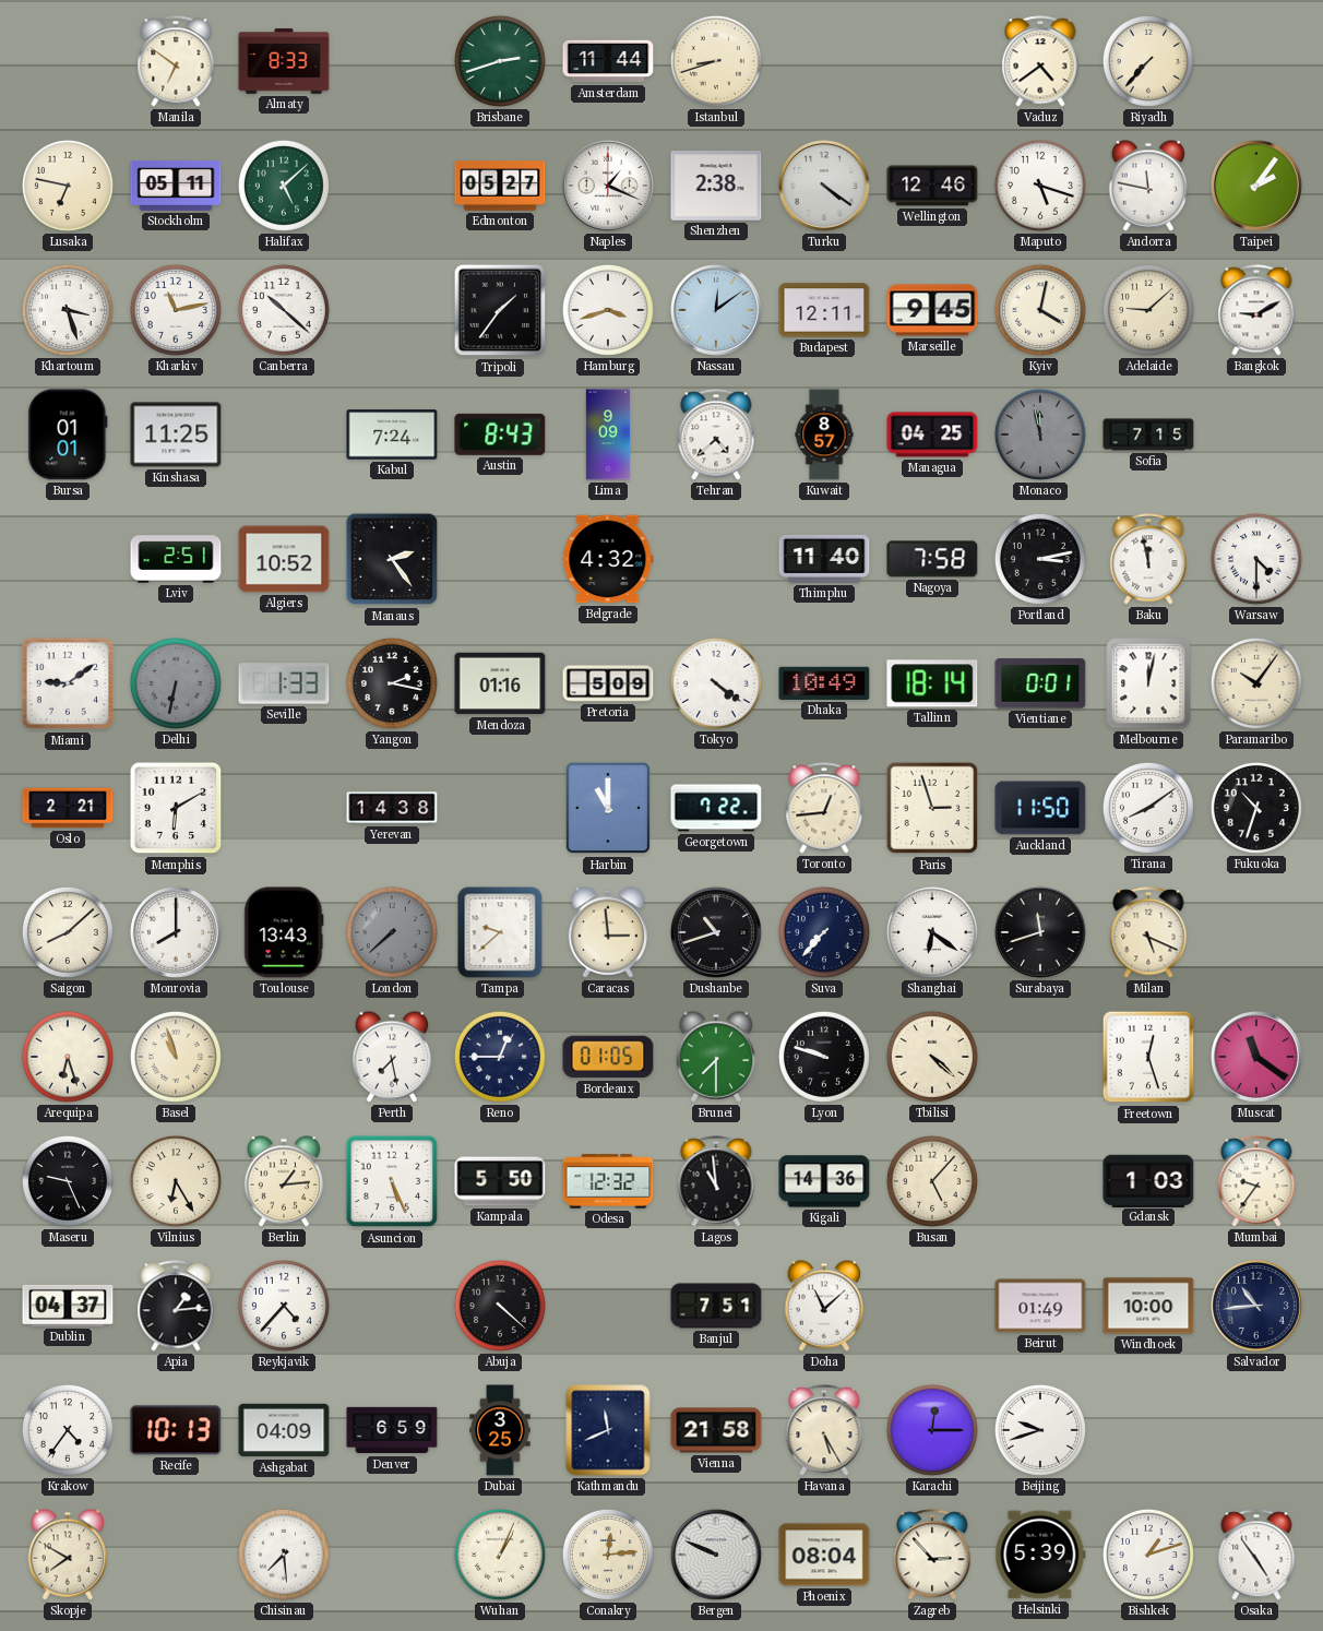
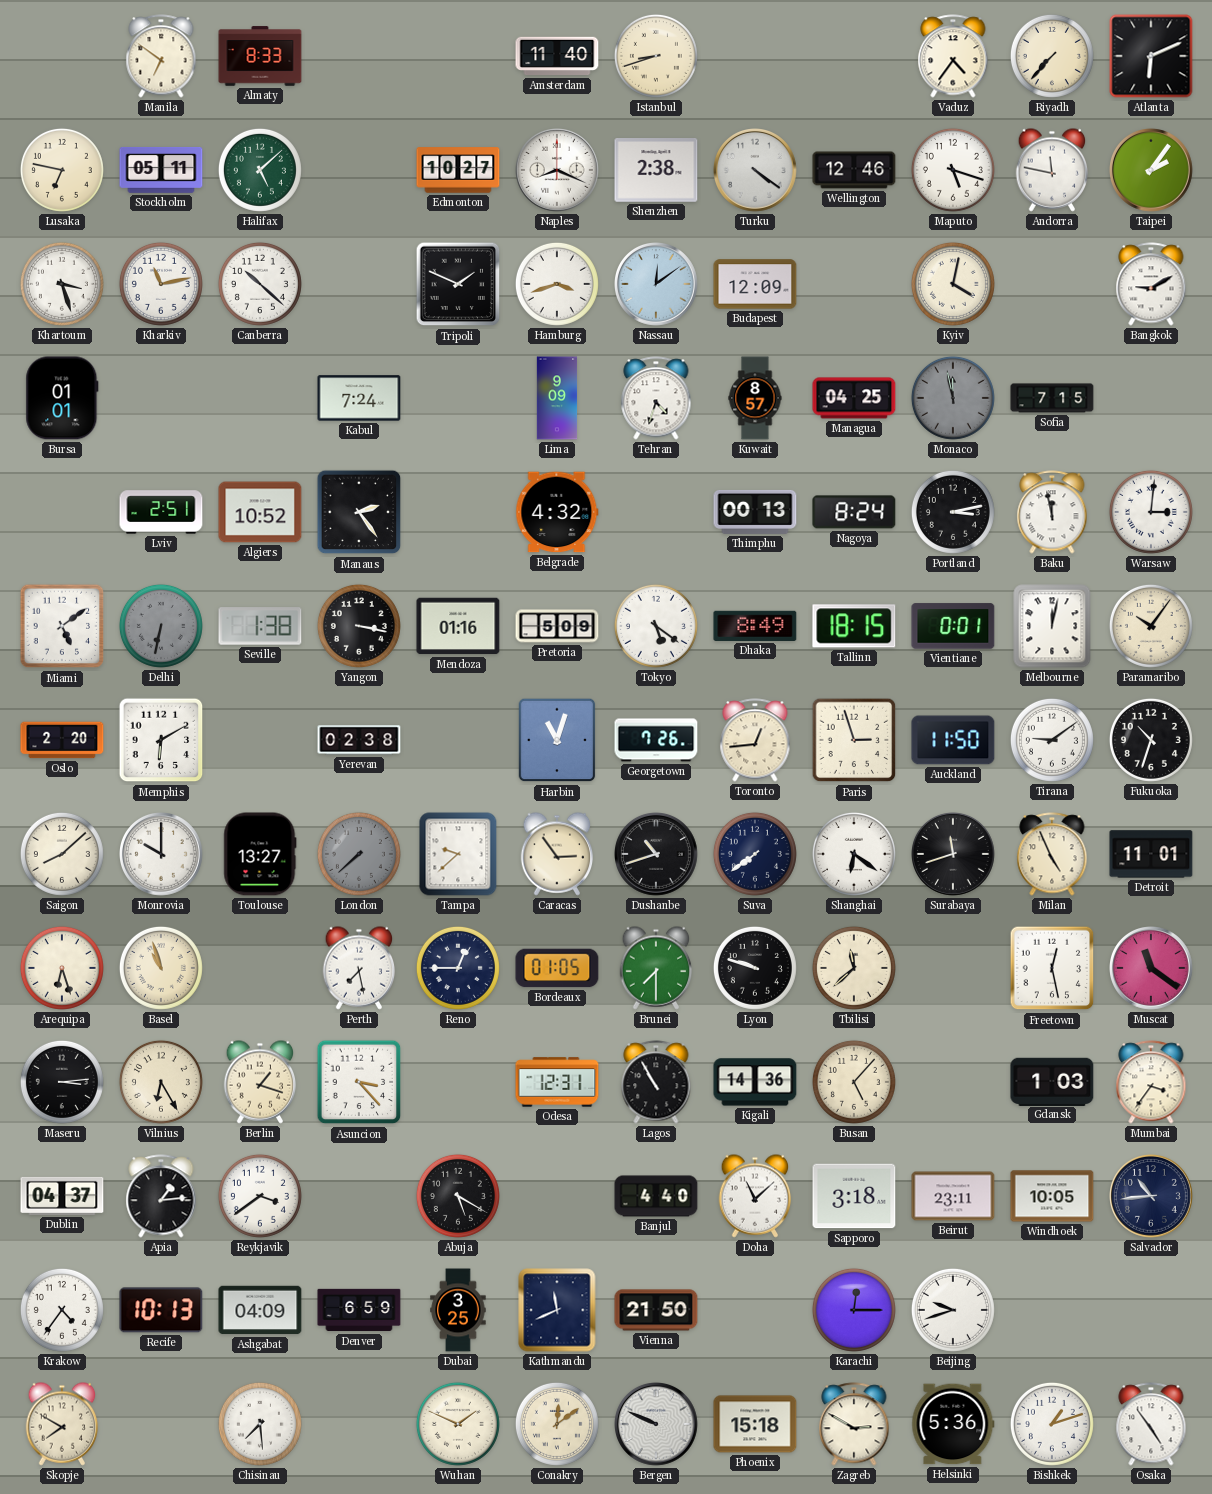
Brisbane: 2:42 -> none
Amsterdam: 11:44 -> 11:40
Vaduz: 4:39 -> 4:36
Atlanta: none -> 6:11
Edmonton: 05:27 -> 10:27
Naples: 1:19 -> 8:19
Tripoli: 1:36 -> 1:49
Budapest: 12:11 -> 12:09
Marseille: 9:45 -> none
Adelaide: 9:08 -> none
Kinshasa: 11:25 -> none
Austin: 8:43 -> none
Tehran: 4:38 -> 4:33
Thimphu: 11:40 -> 00:13
Nagoya: 7:58 -> 8:24
Warsaw: 4:30 -> 3:01
Miami: 9:09 -> 5:09
Seville: 1:33 -> 1:38
Yangon: 2:17 -> 3:17
Tokyo: 4:21 -> 5:21
Dhaka: 10:49 -> 8:49
Tallinn: 18:14 -> 18:15
Oslo: 2:21 -> 2:20
Yerevan: 14:38 -> 02:38
Harbin: 11:00 -> 11:03
Georgetown: 7:22 -> 7:26
Tirana: 8:09 -> 9:09
Monrovia: 8:00 -> 10:00
Toulouse: 13:43 -> 13:27
Caracas: 2:59 -> 2:54
Suva: 7:37 -> 7:39
Milan: 5:19 -> 4:56
Detroit: none -> 11:01
Tbilisi: 4:22 -> 11:38
Freetown: 12:27 -> 12:28
Maseru: 9:26 -> 3:14
Berlin: 1:14 -> 1:18
Asuncion: 5:26 -> 3:23
Kampala: 5:50 -> none
Odesa: 12:32 -> 12:31
Lagos: 10:59 -> 10:55
Mumbai: 9:36 -> 3:36
Reykjavik: 4:37 -> 3:39
Abuja: 4:22 -> 5:20
Banjul: 7:51 -> 4:40
Sapporo: none -> 3:18
Beirut: 01:49 -> 23:11
Windhoek: 10:00 -> 10:05
Vienna: 21:58 -> 21:50
Havana: 5:25 -> none
Wuhan: 1:04 -> 1:49
Conakry: 12:14 -> 12:09
Phoenix: 08:04 -> 15:18
Zagreb: 2:53 -> 2:50
Helsinki: 5:39 -> 5:36
